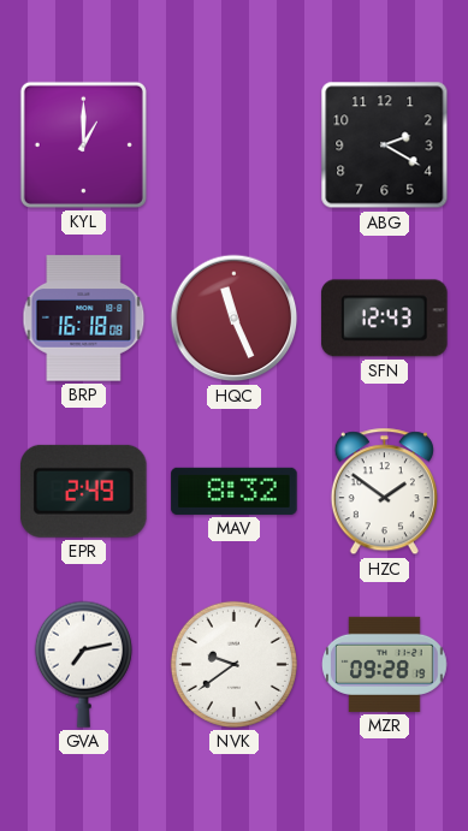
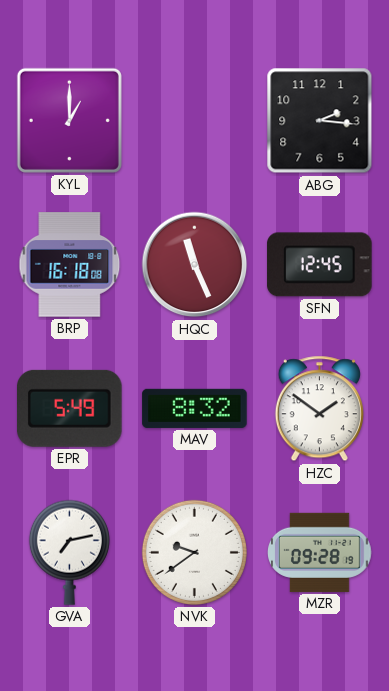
ABG: 2:20 -> 2:16
SFN: 12:43 -> 12:45
EPR: 2:49 -> 5:49
